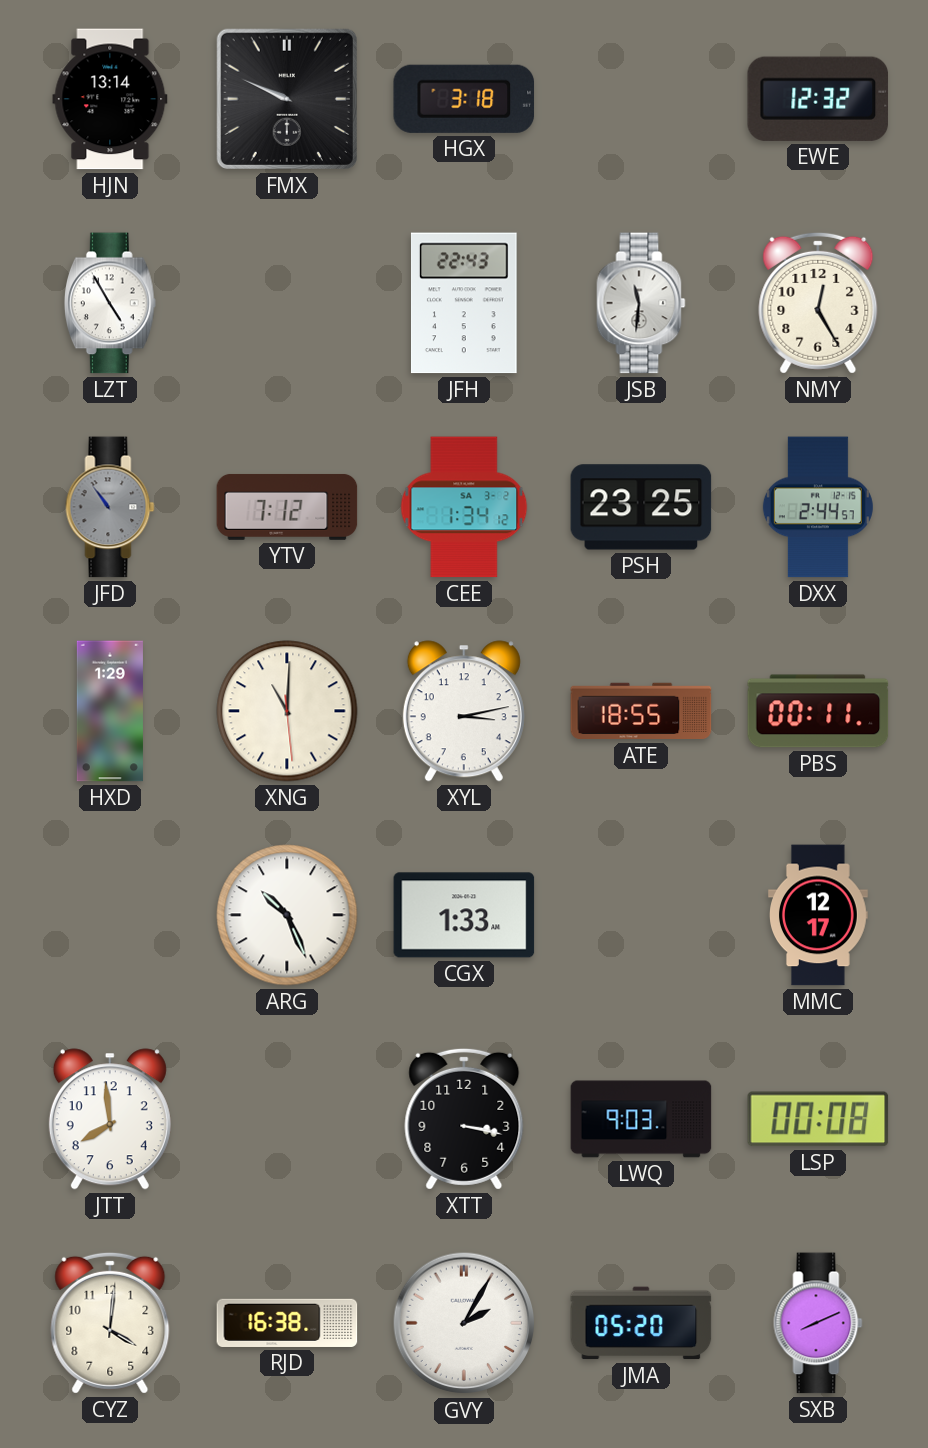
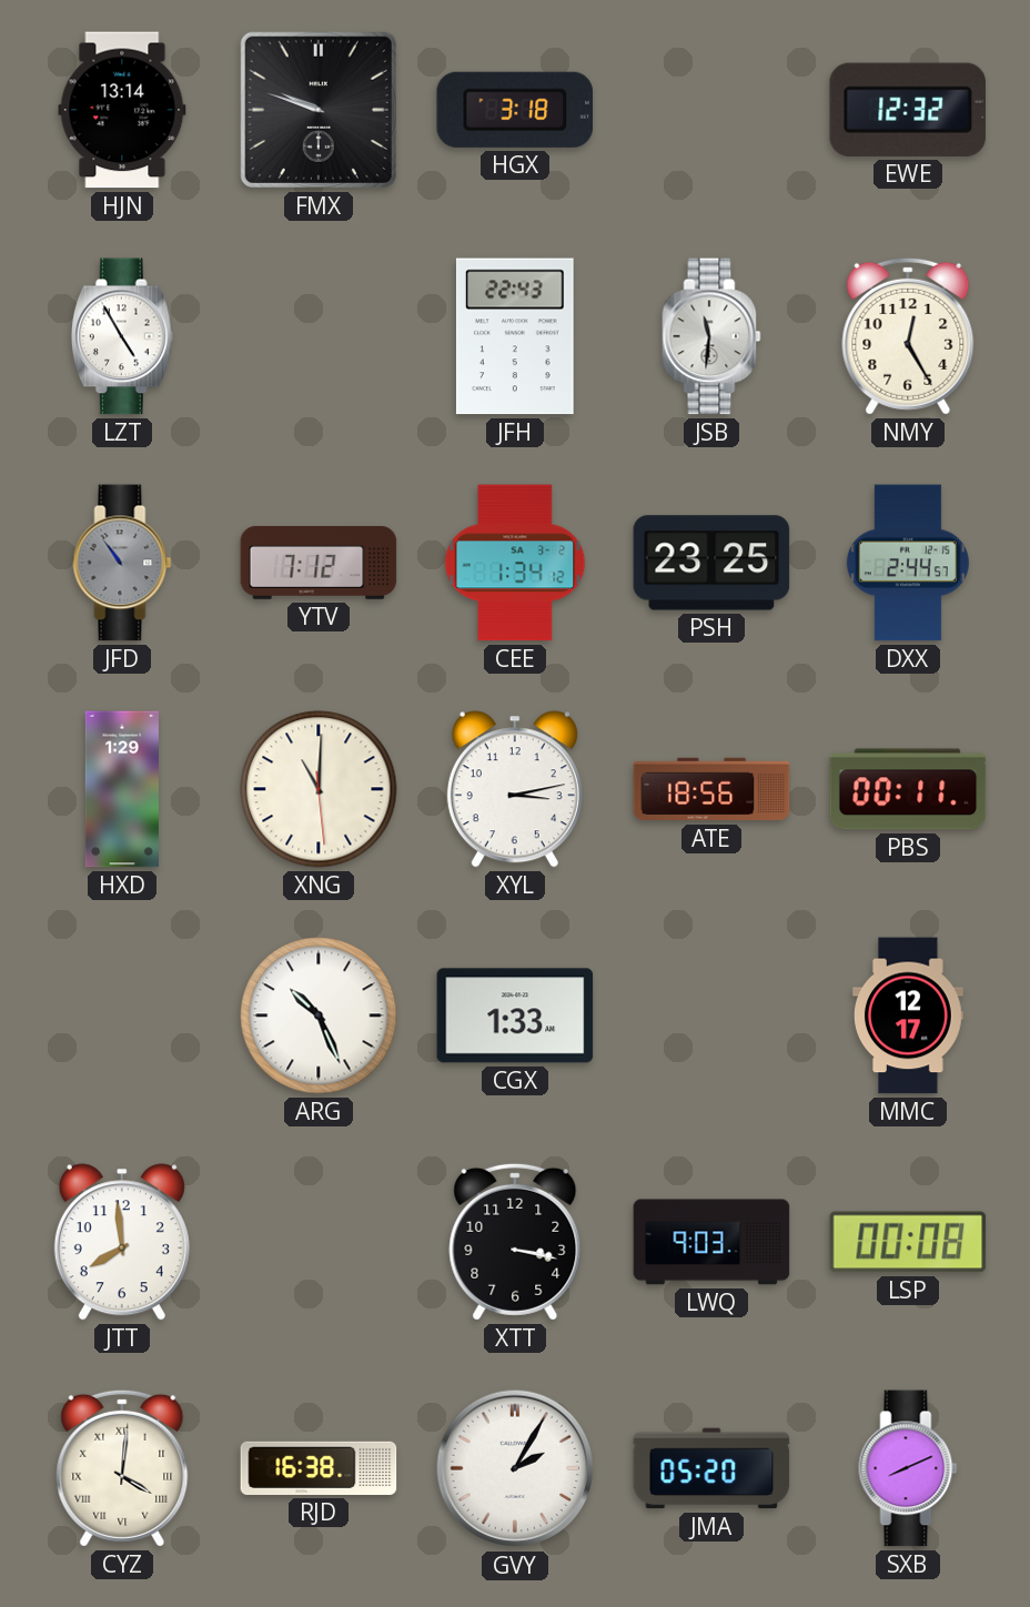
FMX: 9:49 -> 9:48
ATE: 18:55 -> 18:56
CYZ numerals: Arabic -> Roman
